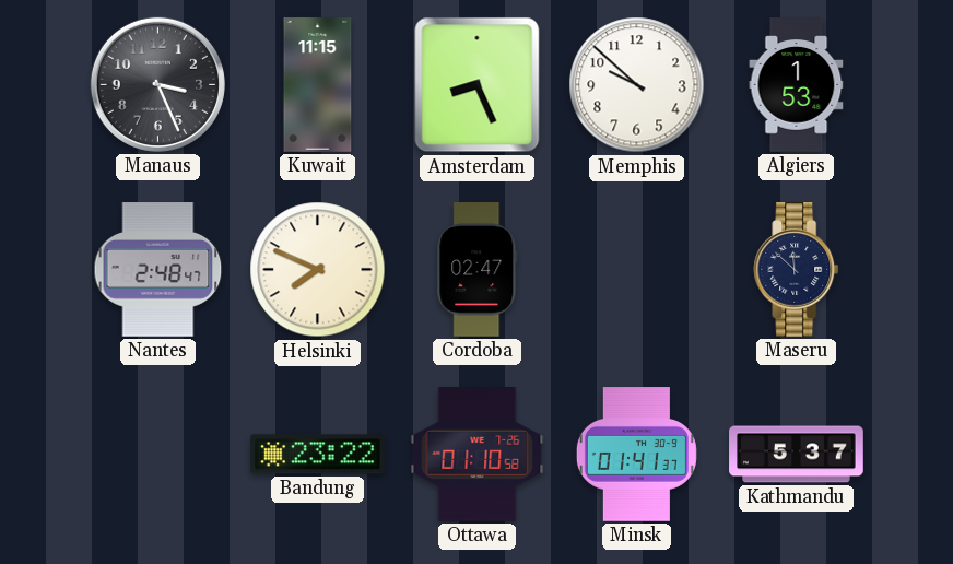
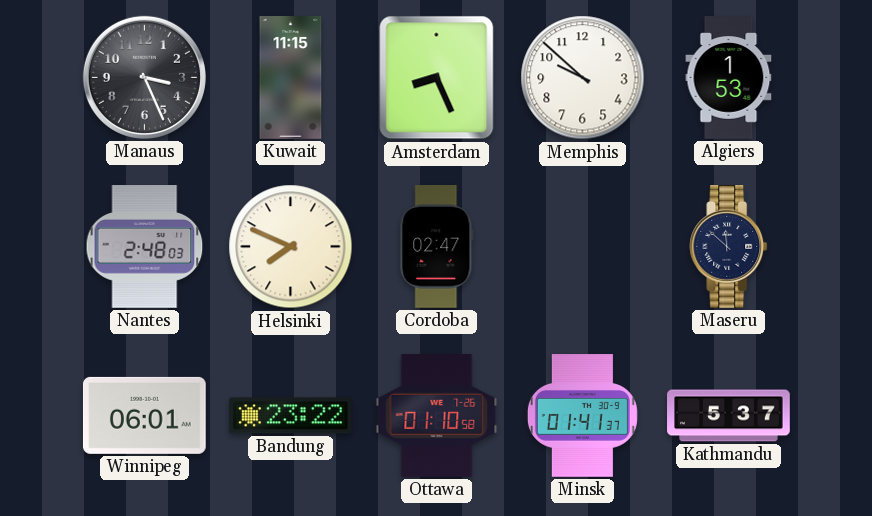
Nantes: 2:48:47 -> 2:48:03
Winnipeg: none -> 06:01
